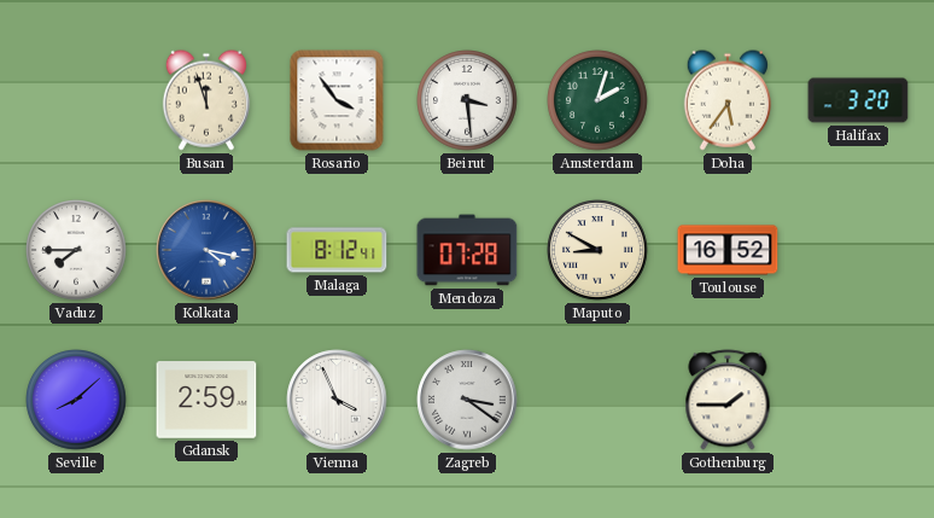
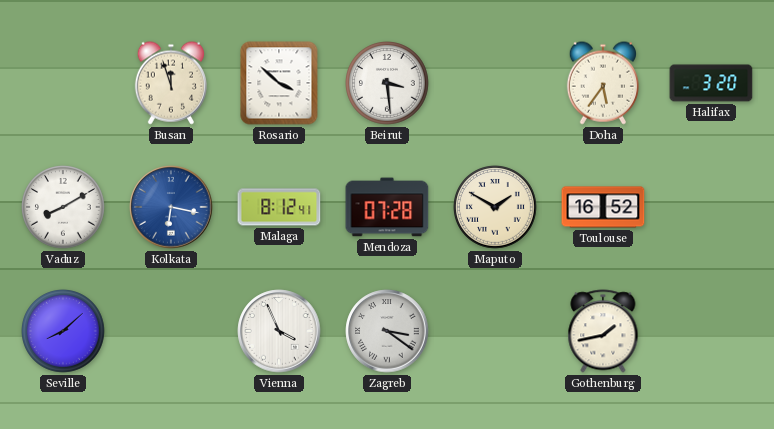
Rosario: 3:54 -> 3:52
Amsterdam: 2:03 -> none
Vaduz: 7:45 -> 8:10
Kolkata: 4:17 -> 6:17
Maputo: 8:50 -> 1:50
Gdansk: 2:59 -> none
Gothenburg: 1:45 -> 1:43
